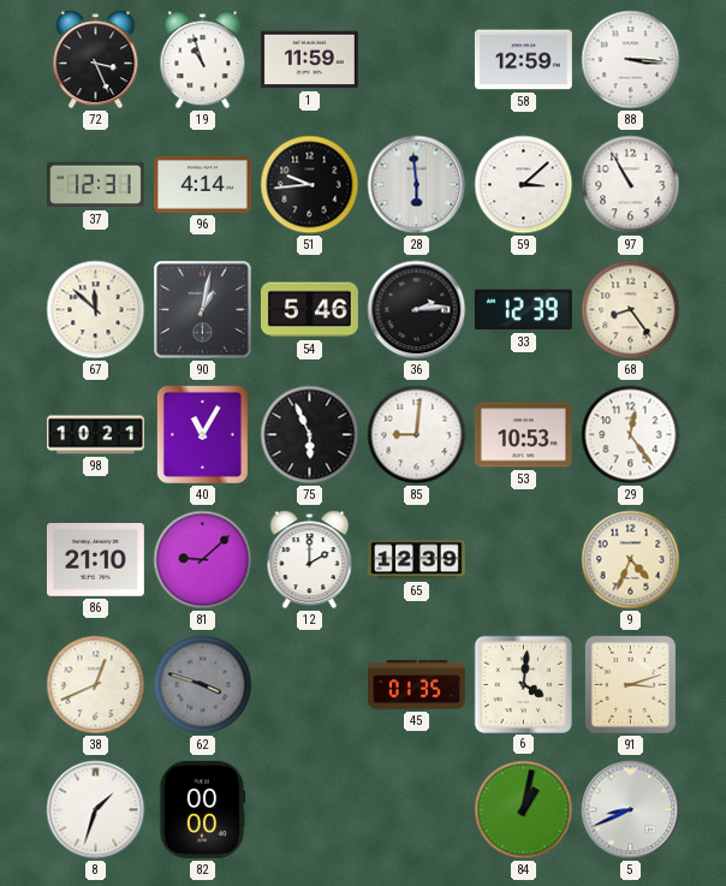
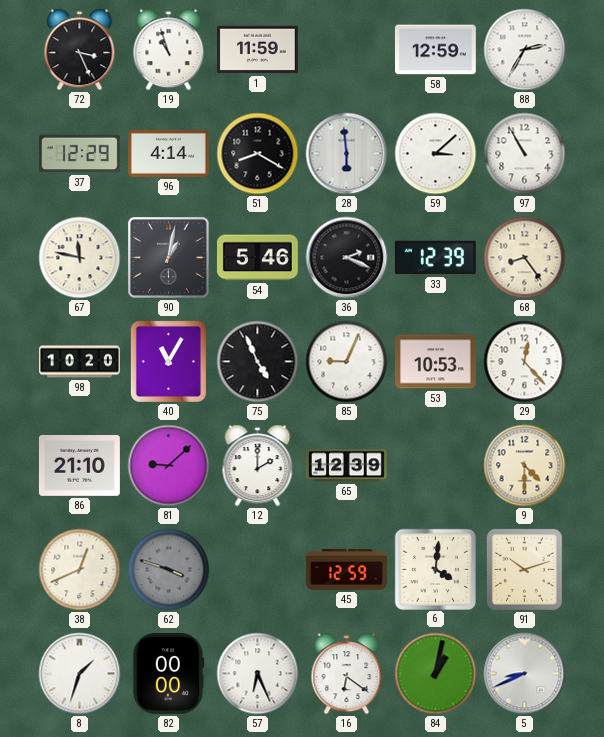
88: 3:16 -> 2:35
37: 12:31 -> 12:29
51: 9:44 -> 8:20
67: 11:52 -> 11:47
36: 2:14 -> 2:19
98: 10:21 -> 10:20
75: 5:56 -> 4:56
85: 9:01 -> 9:04
29: 12:24 -> 12:23
9: 4:34 -> 4:30
45: 01:35 -> 12:59
91: 3:12 -> 10:12
57: none -> 6:26
16: none -> 6:21
